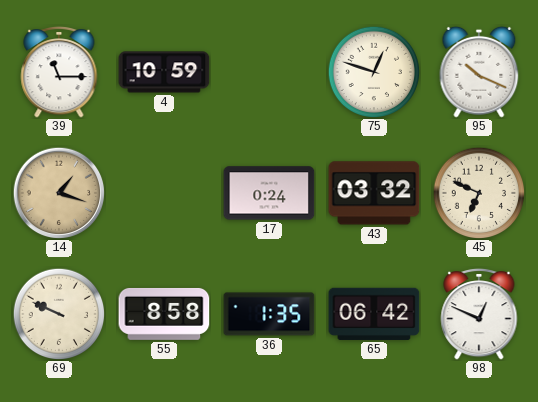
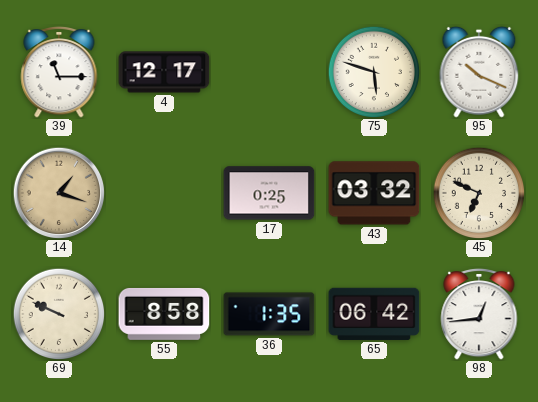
4: 10:59 -> 12:17
75: 12:48 -> 5:48
17: 0:24 -> 0:25
98: 12:49 -> 12:44
